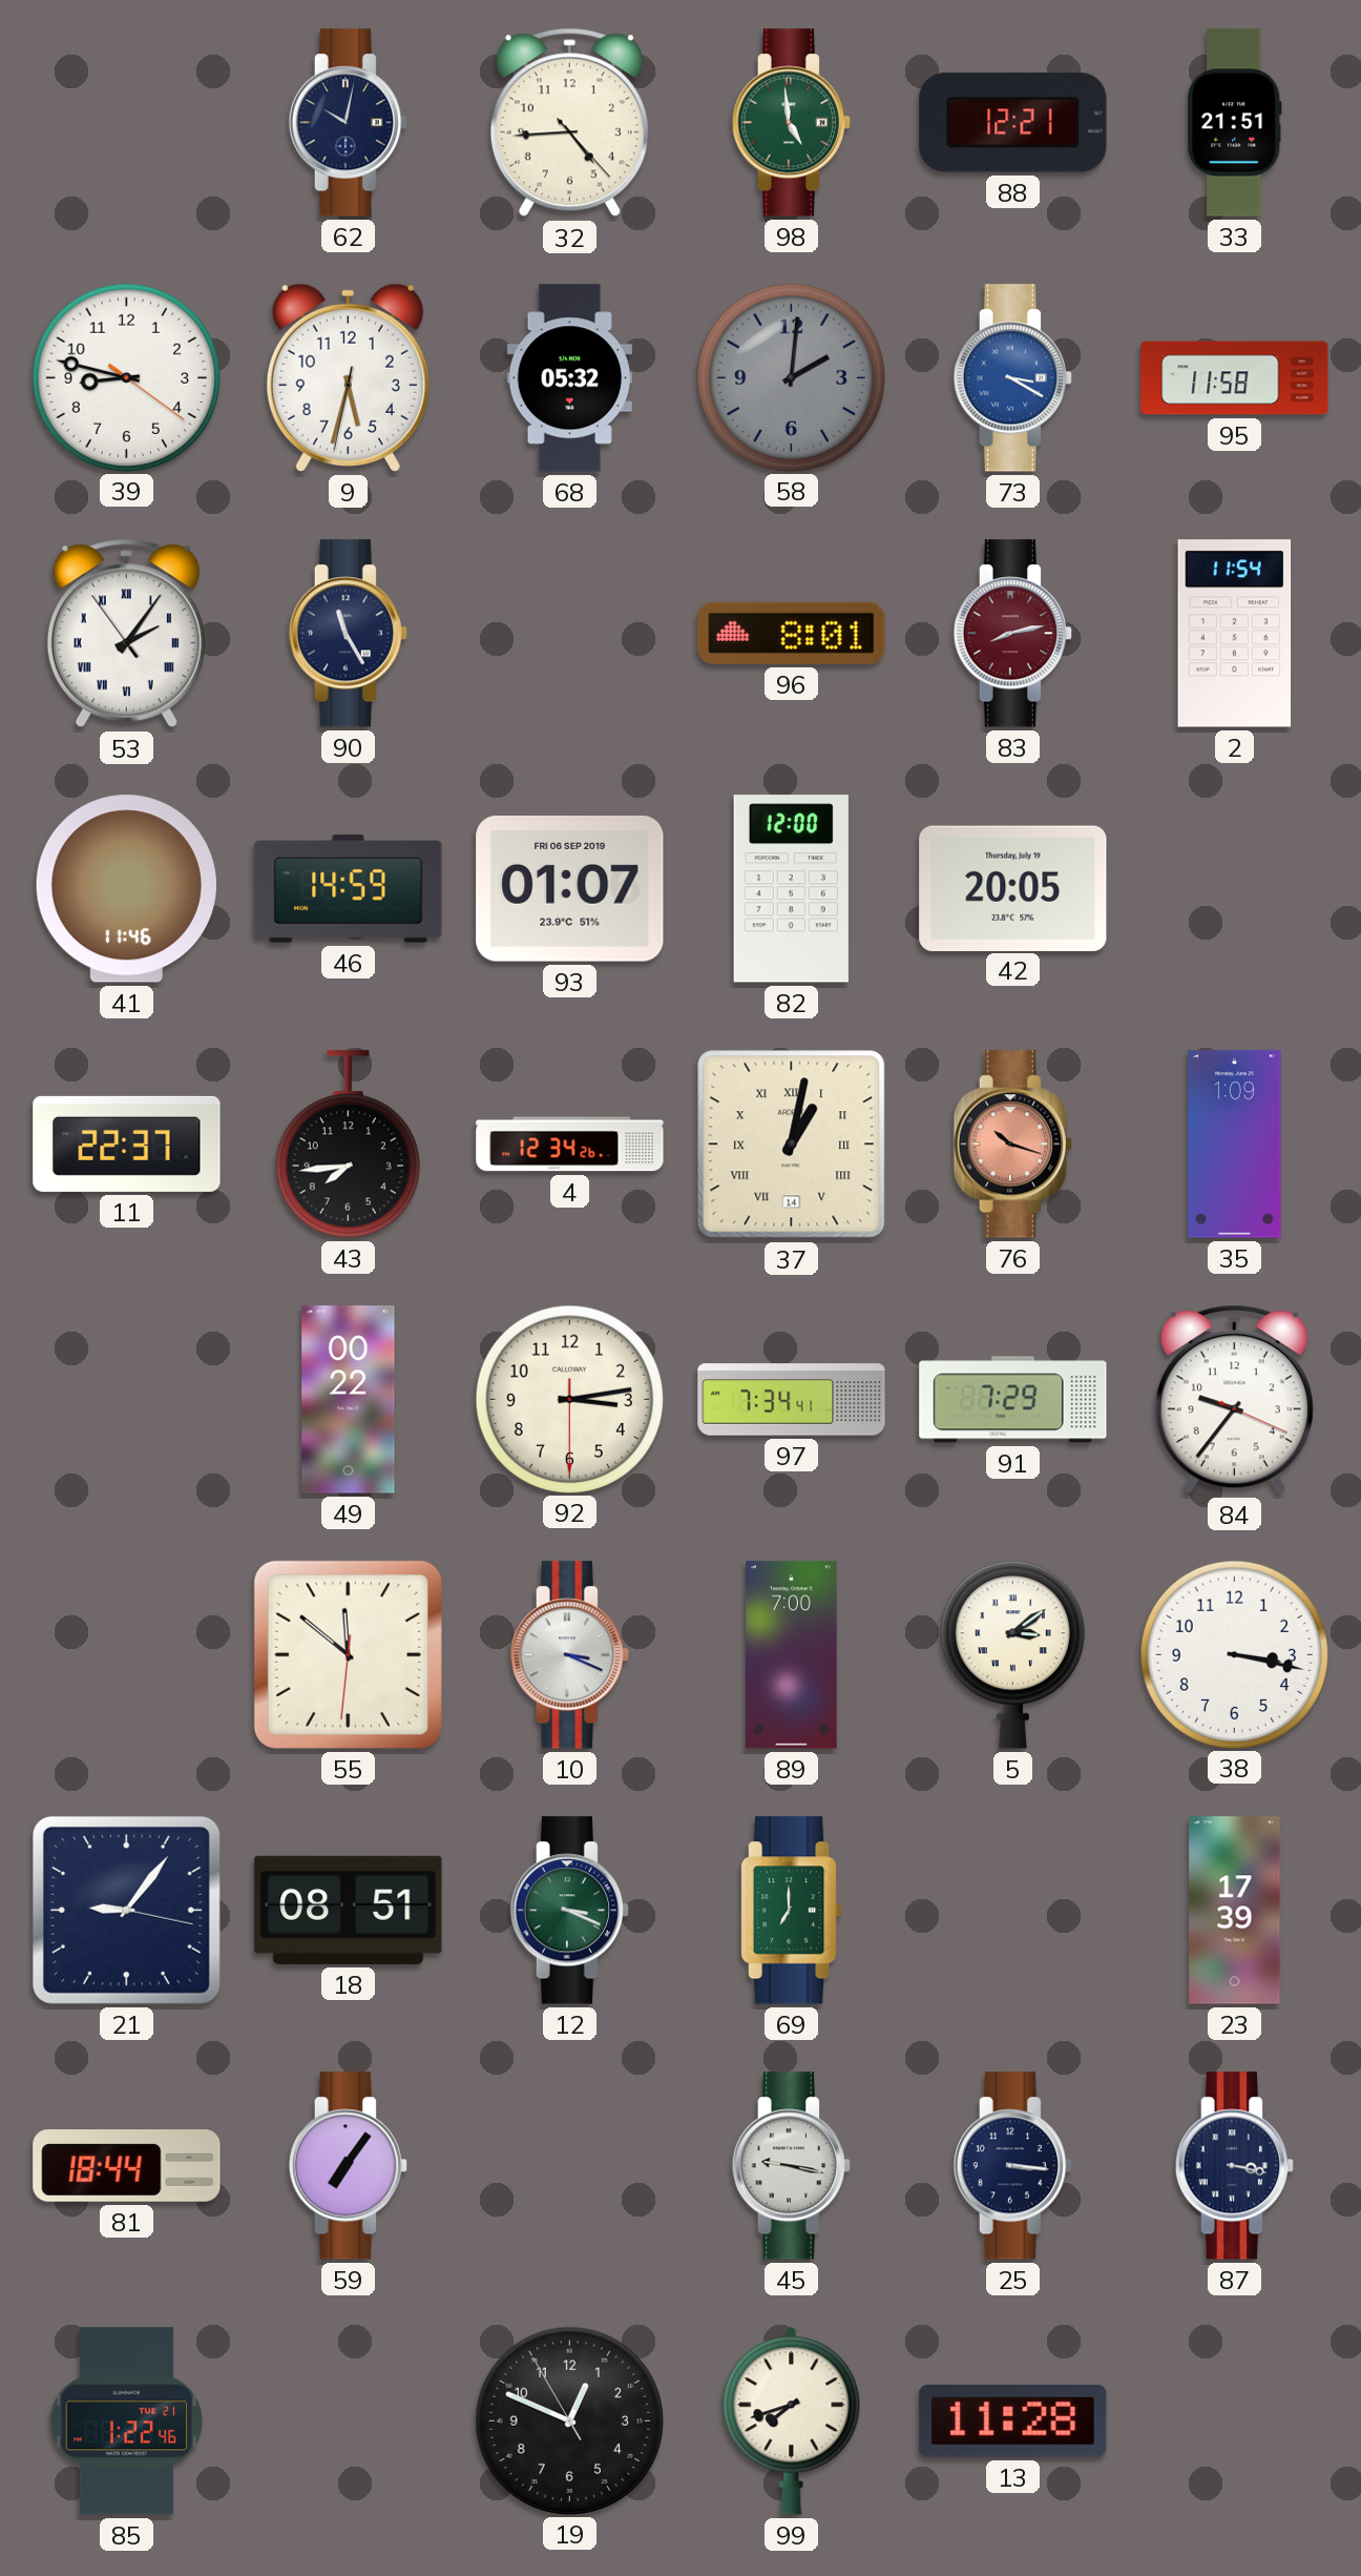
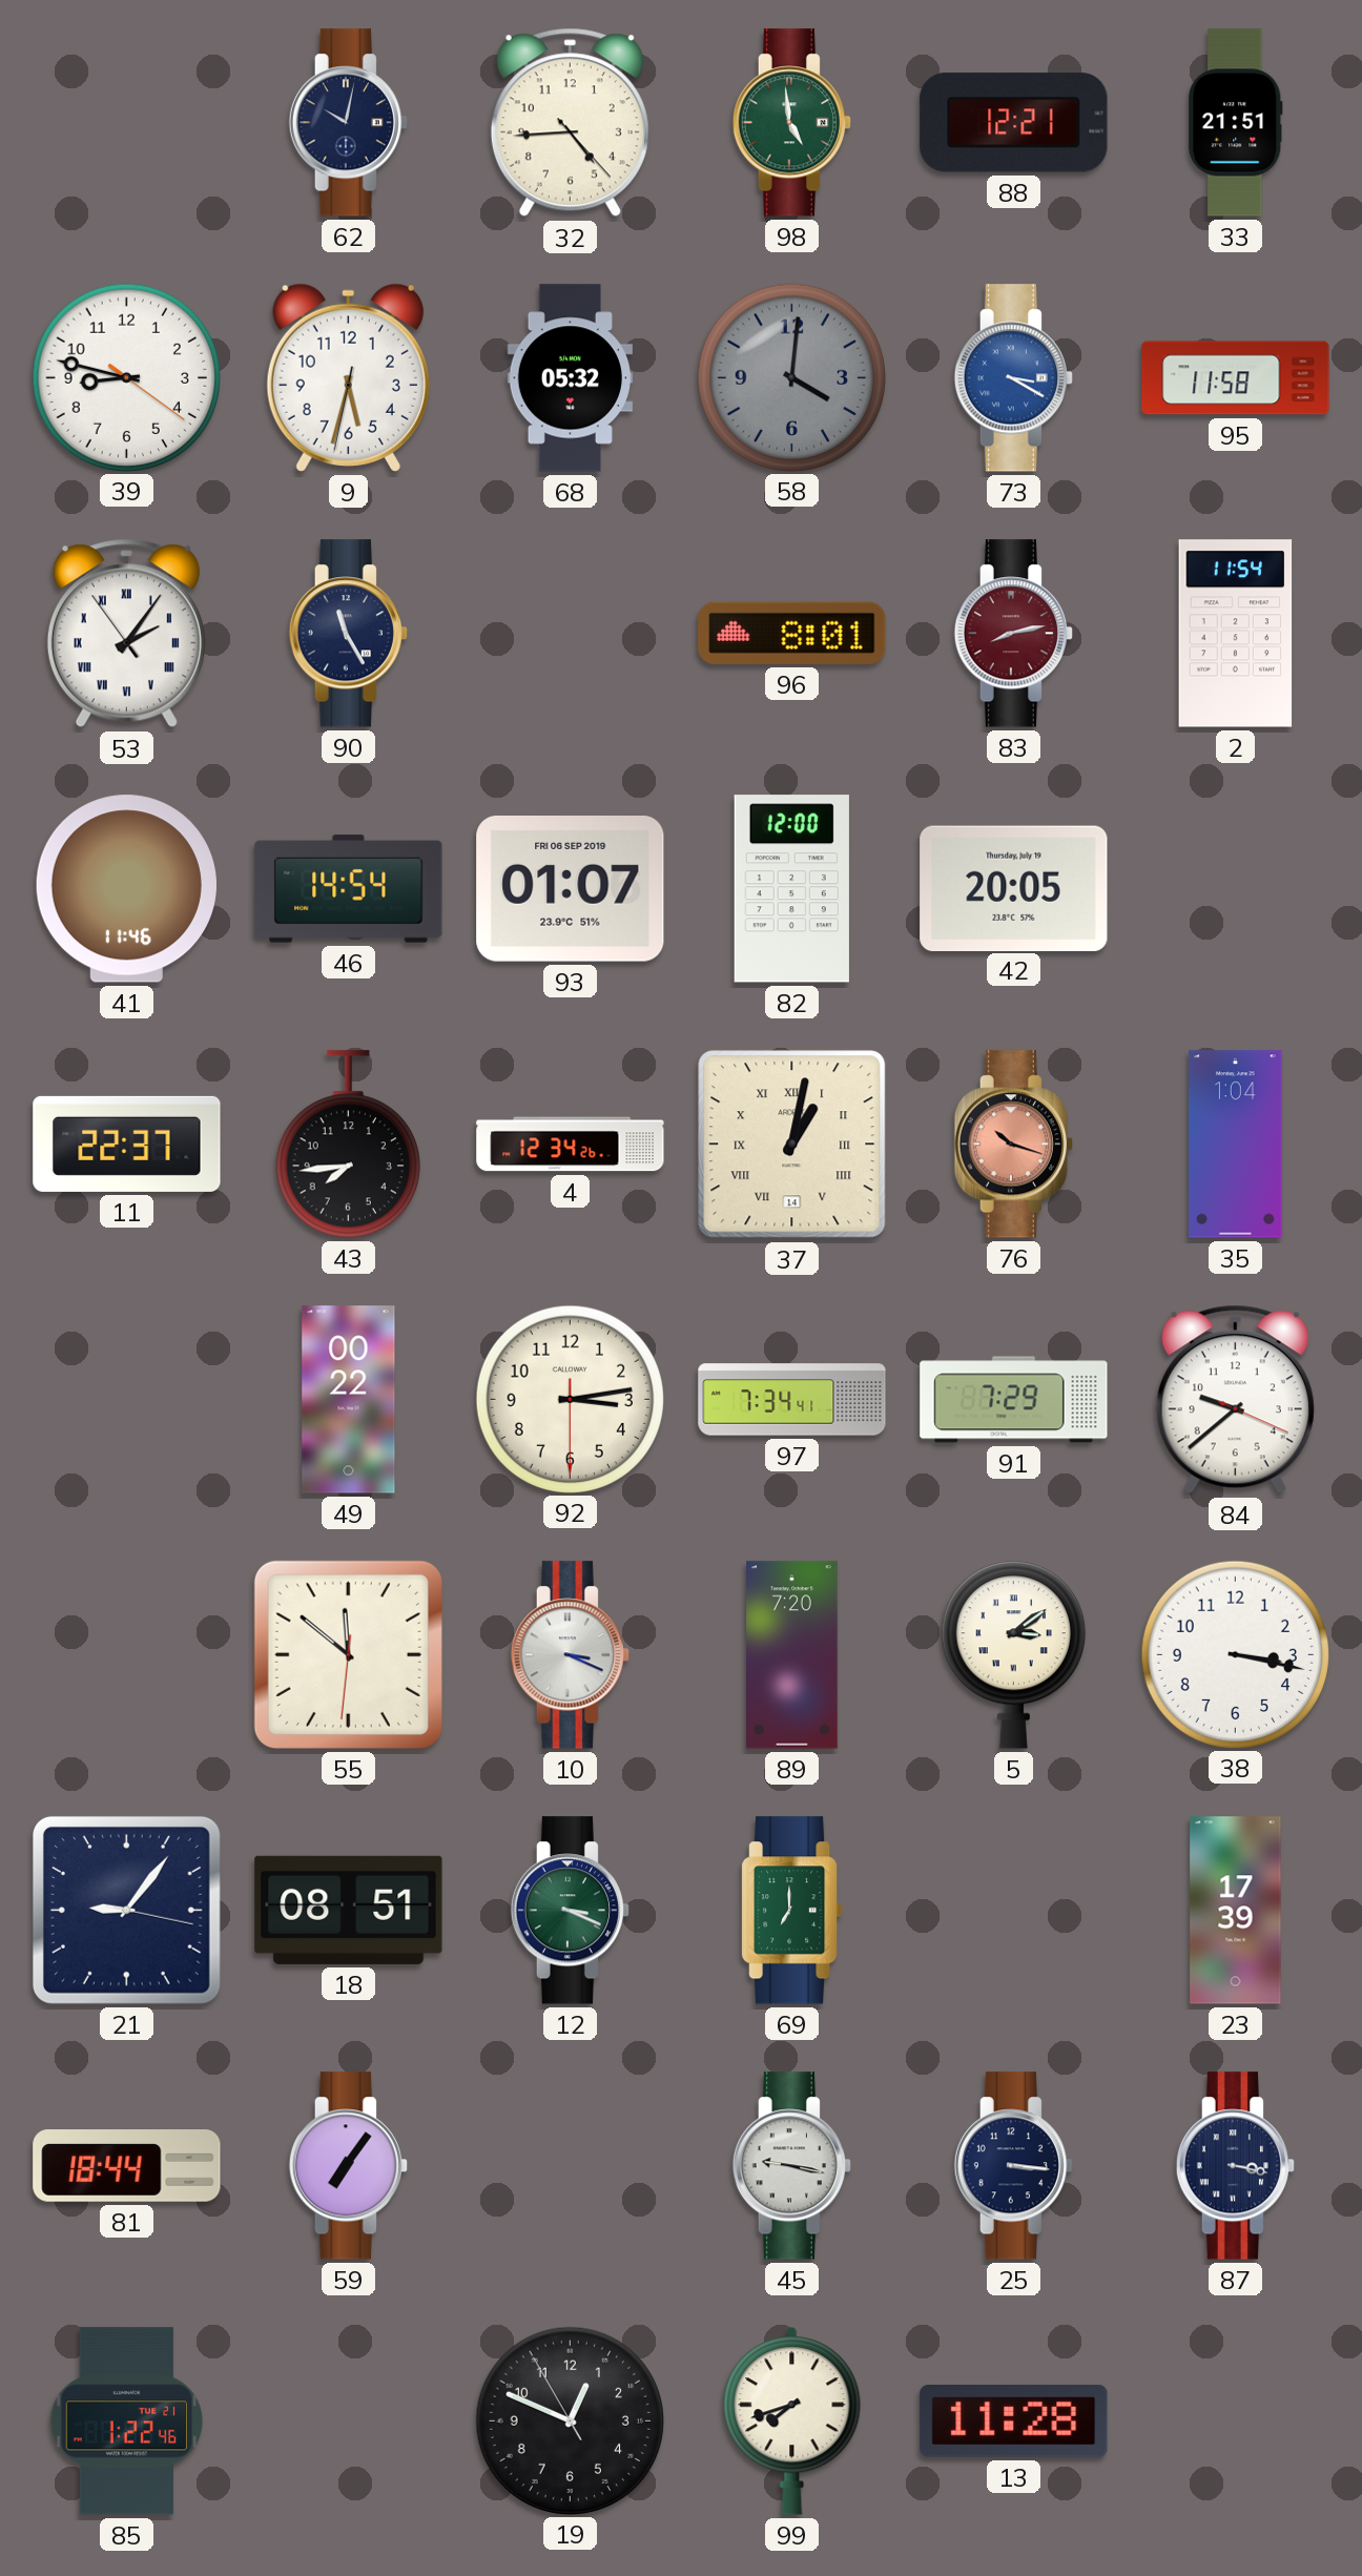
58: 2:01 -> 4:01
46: 14:59 -> 14:54
35: 1:09 -> 1:04
84: 9:36 -> 9:38
89: 7:00 -> 7:20
